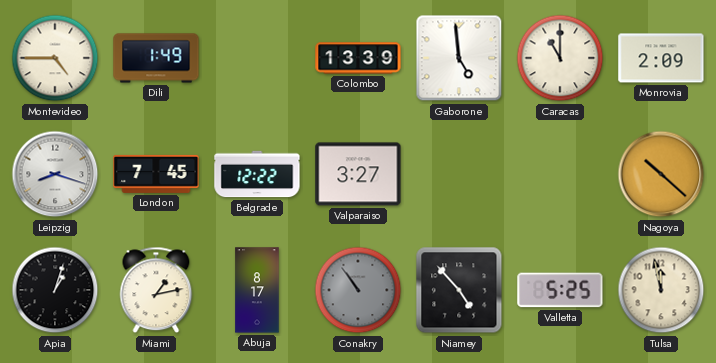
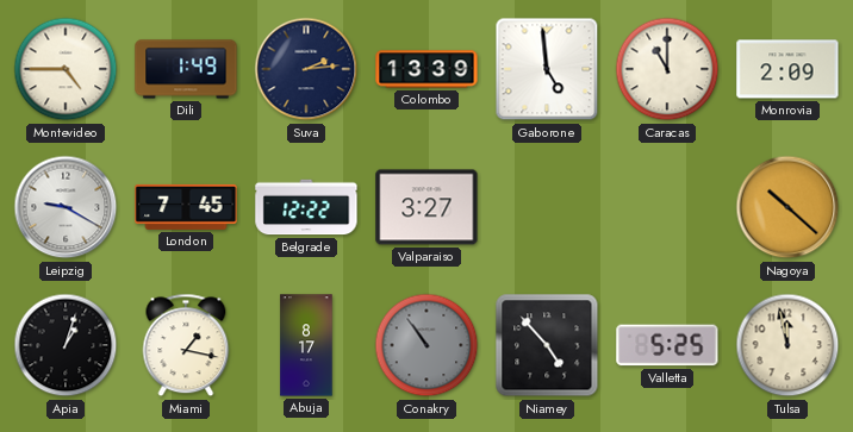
Suva: none -> 2:14
Leipzig: 8:18 -> 9:20
Miami: 1:13 -> 1:17
